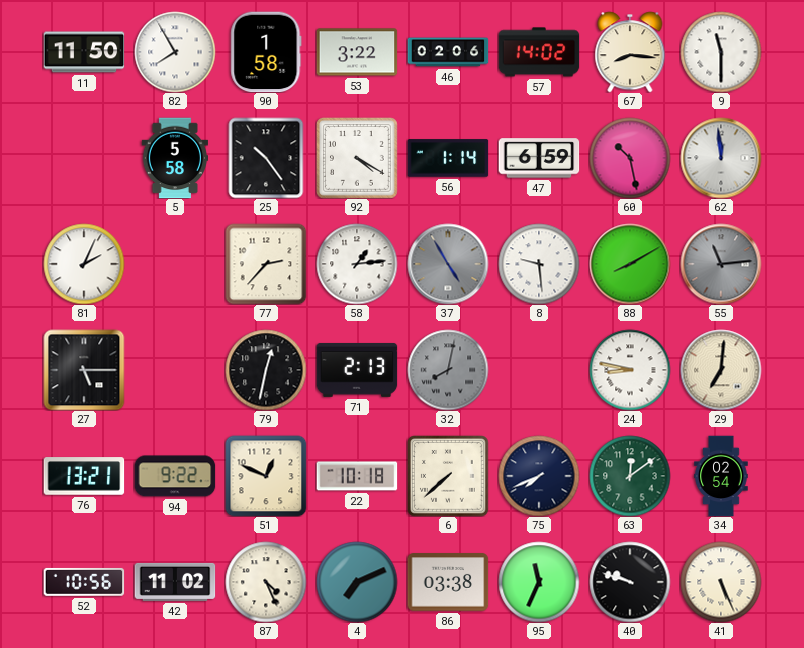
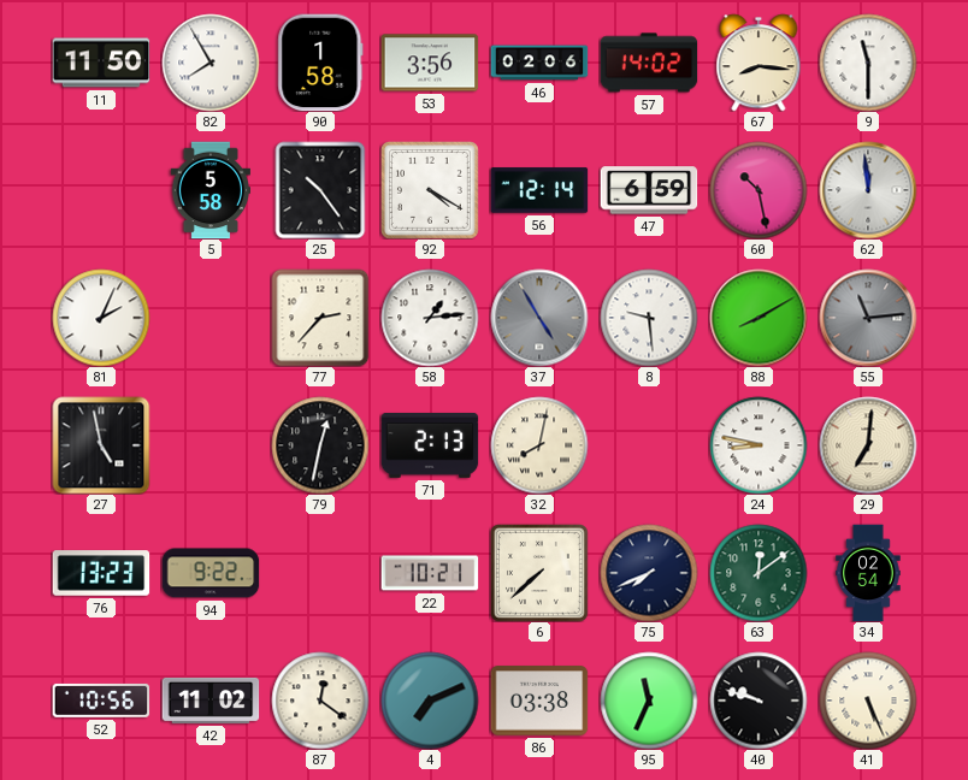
53: 3:22 -> 3:56
56: 1:14 -> 12:14
27: 5:15 -> 4:58
32 dial: grey -> cream
76: 13:21 -> 13:23
51: 12:49 -> none
22: 10:18 -> 10:21
87: 4:26 -> 12:21
